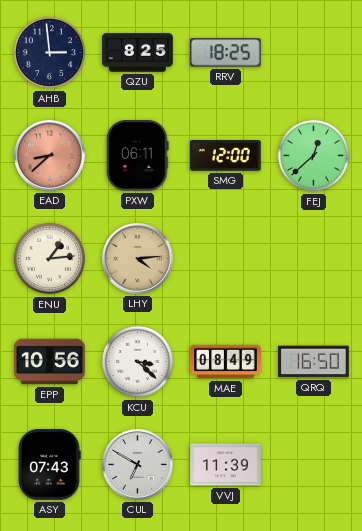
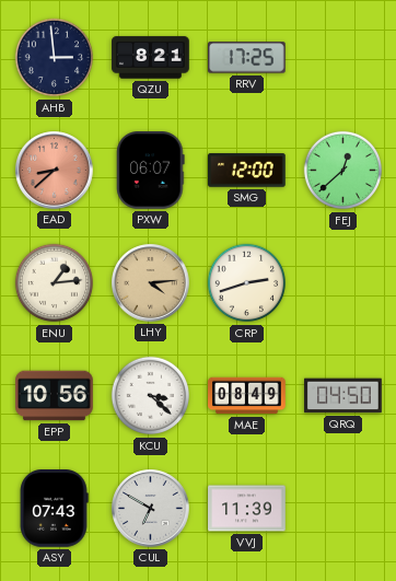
QZU: 8:25 -> 8:21
RRV: 18:25 -> 17:25
PXW: 06:11 -> 06:07
CRP: none -> 2:42
QRQ: 16:50 -> 04:50
